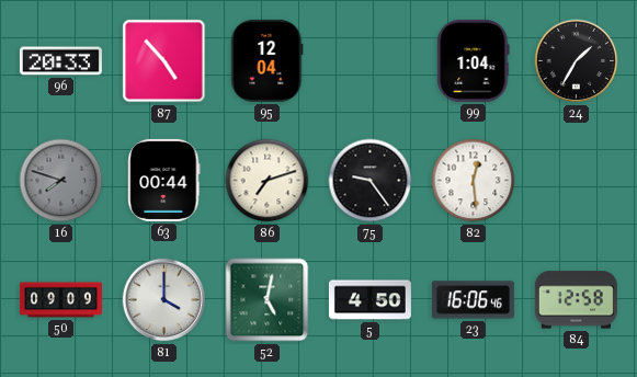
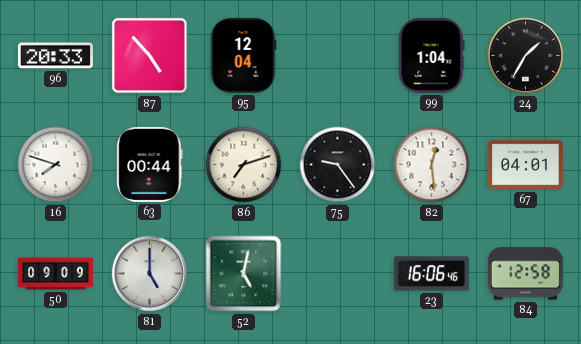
16 dial: grey -> white
67: none -> 04:01
81: 4:00 -> 5:00
5: 4:50 -> none
